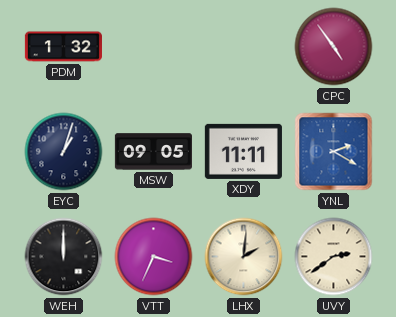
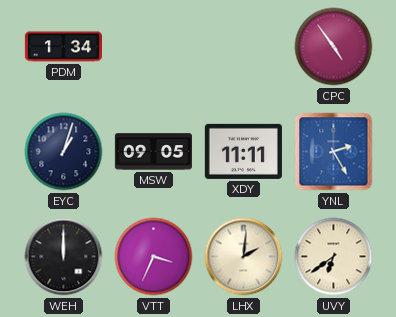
PDM: 1:32 -> 1:34
YNL: 2:20 -> 2:25
UVY: 2:39 -> 6:39
